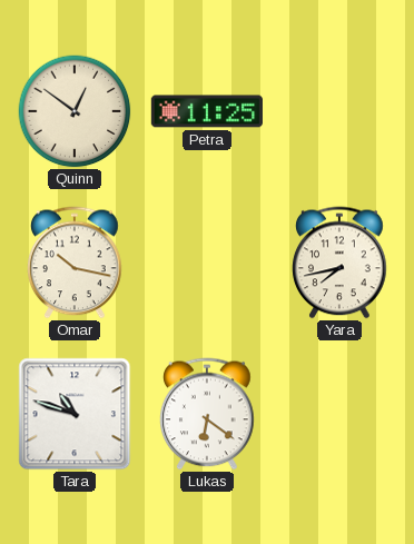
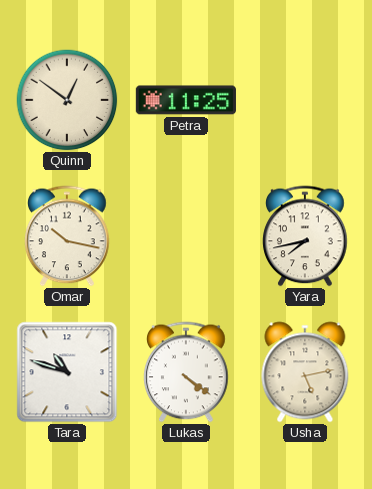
Lukas: 6:21 -> 4:21
Usha: none -> 5:13
